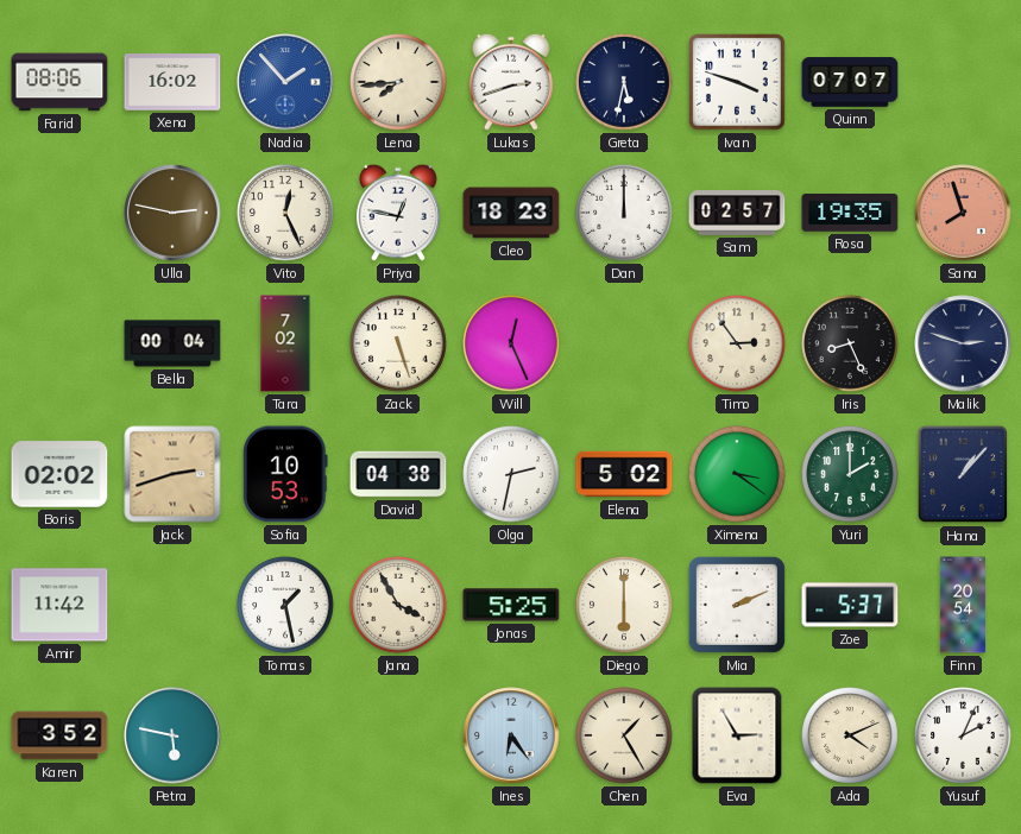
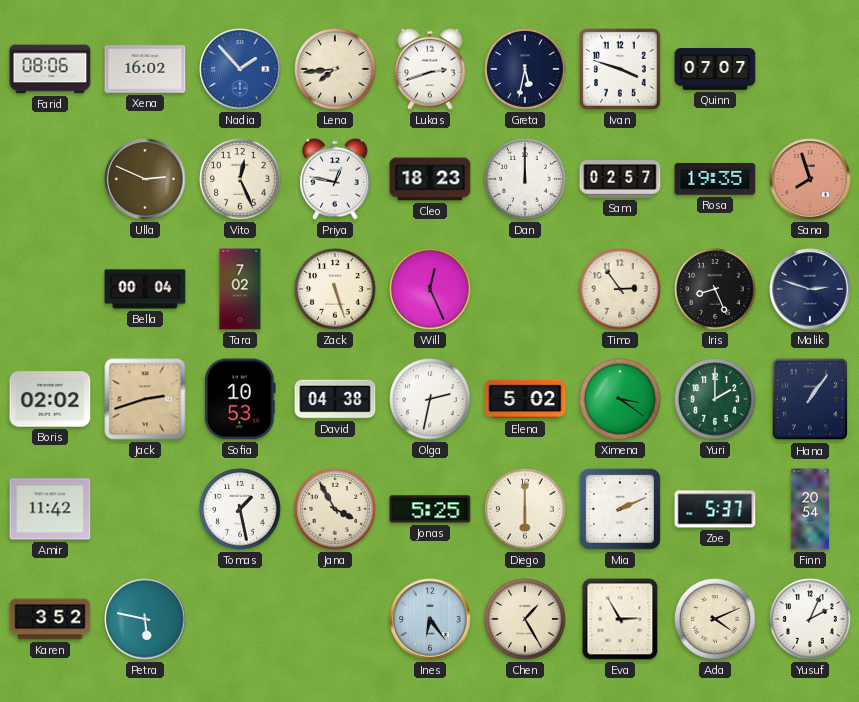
Ulla: 2:47 -> 2:49
Hana: 1:07 -> 1:06
